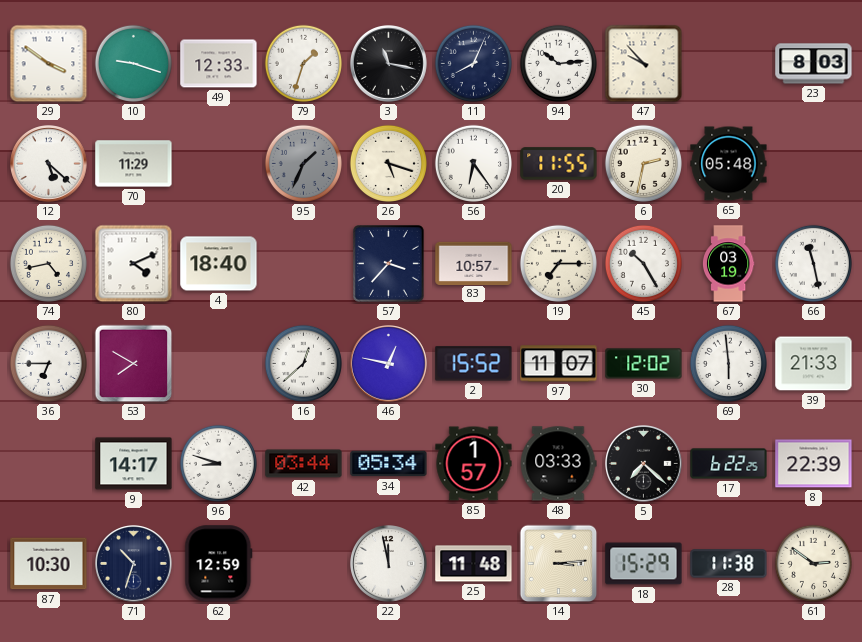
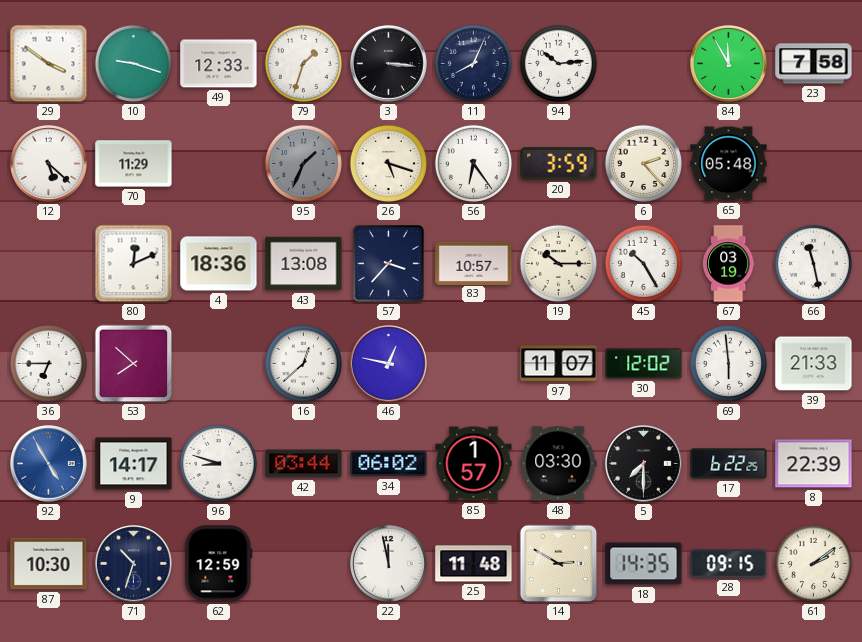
3: 11:17 -> 3:16
47: 9:53 -> none
84: none -> 11:55
23: 8:03 -> 7:58
20: 11:55 -> 3:59
6: 2:32 -> 2:23
74: 4:43 -> none
80: 4:11 -> 12:11
4: 18:40 -> 18:36
43: none -> 13:08
19: 7:15 -> 10:15
53: 7:50 -> 7:52
2: 15:52 -> none
92: none -> 4:55
34: 05:34 -> 06:02
48: 03:33 -> 03:30
5: 7:22 -> 7:30
14: 3:14 -> 2:50
18: 15:29 -> 14:35
28: 11:38 -> 09:15
61: 2:51 -> 2:09
